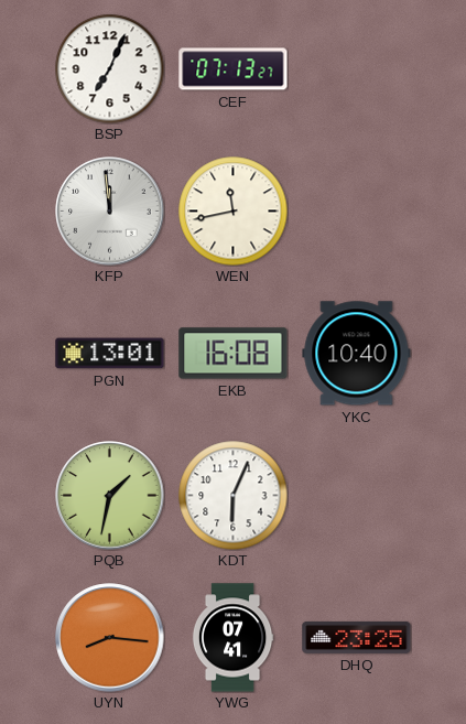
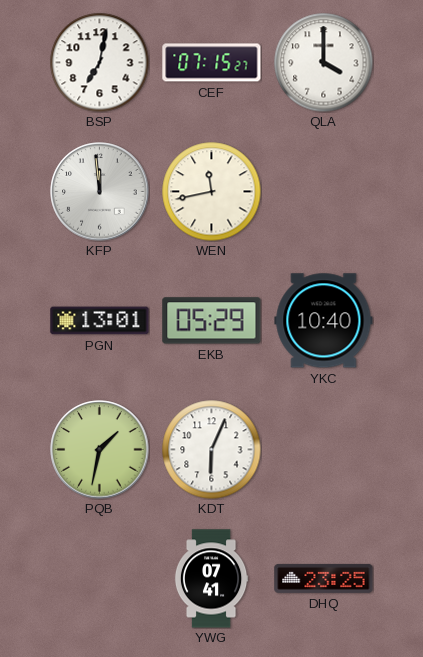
BSP: 7:04 -> 7:02
CEF: 07:13 -> 07:15
QLA: none -> 4:00
EKB: 16:08 -> 05:29
UYN: 8:16 -> none
